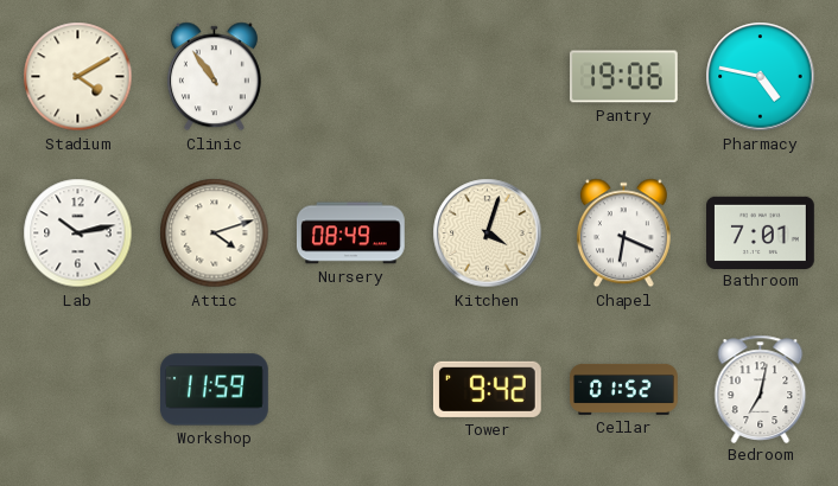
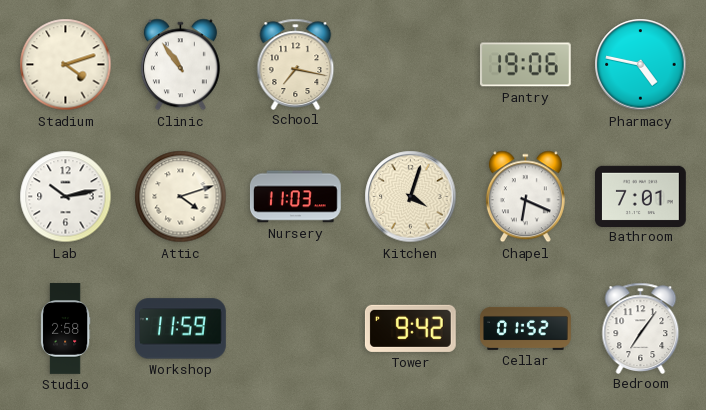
Stadium: 4:10 -> 4:12
School: none -> 7:17
Nursery: 08:49 -> 11:03
Studio: none -> 2:58
Bedroom: 7:02 -> 7:06
